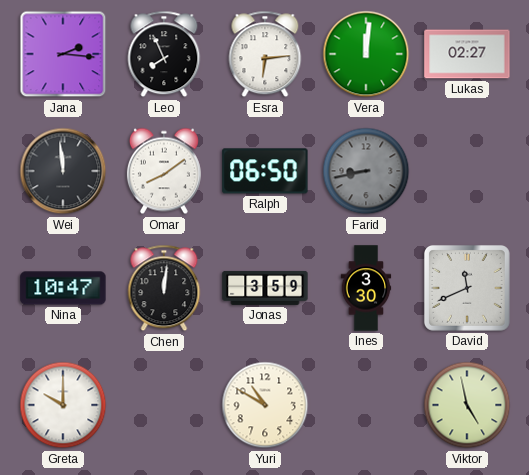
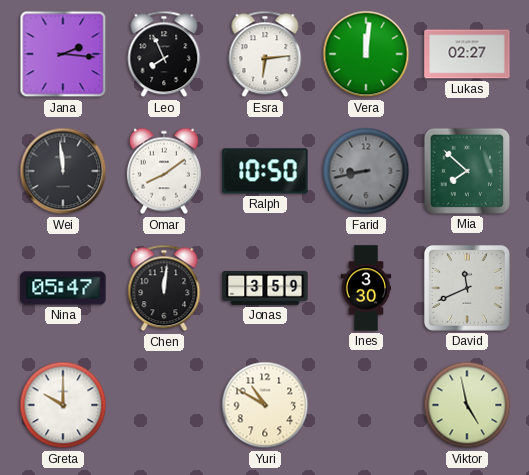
Ralph: 06:50 -> 10:50
Mia: none -> 7:52
Nina: 10:47 -> 05:47
